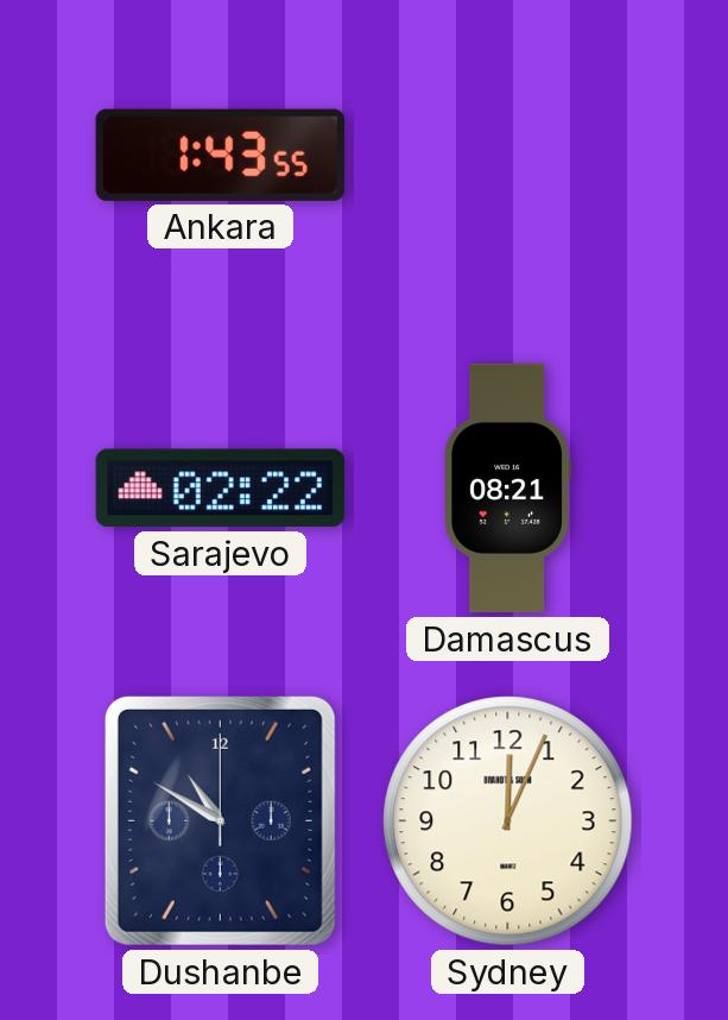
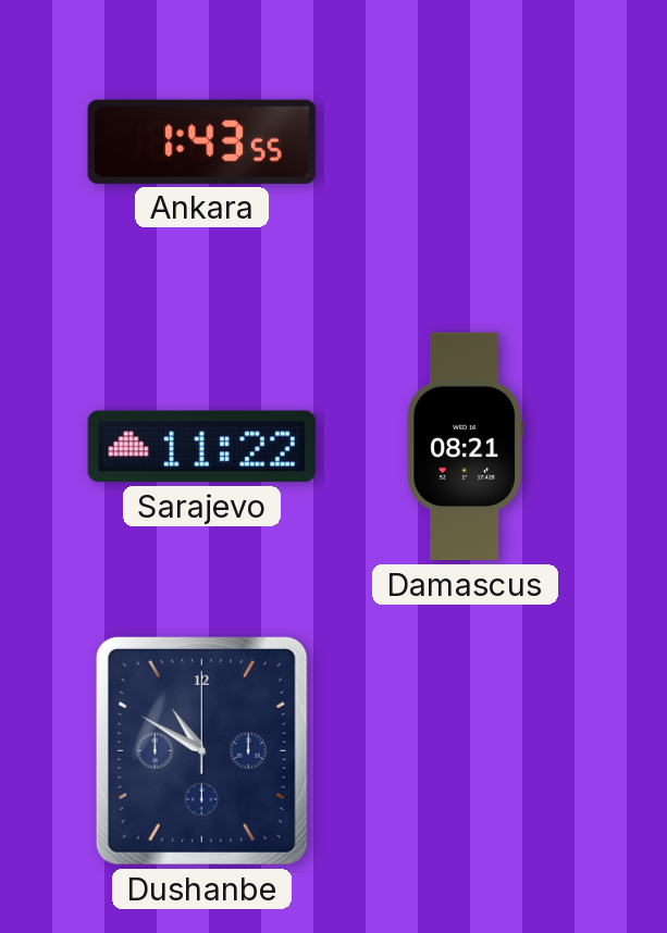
Sarajevo: 02:22 -> 11:22
Sydney: 12:04 -> none
